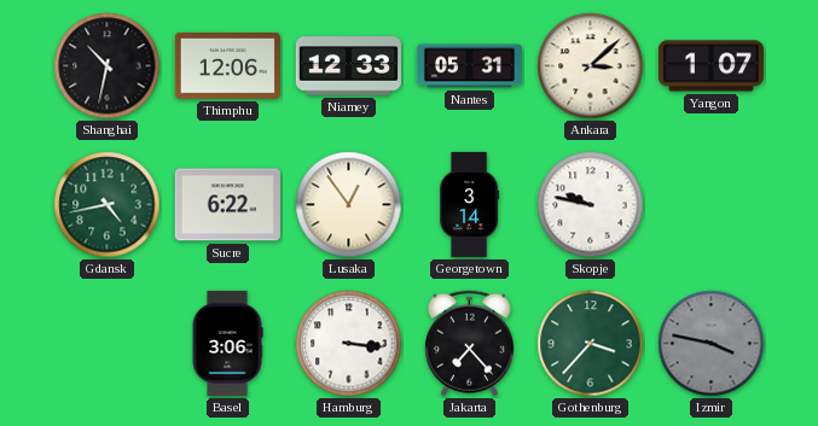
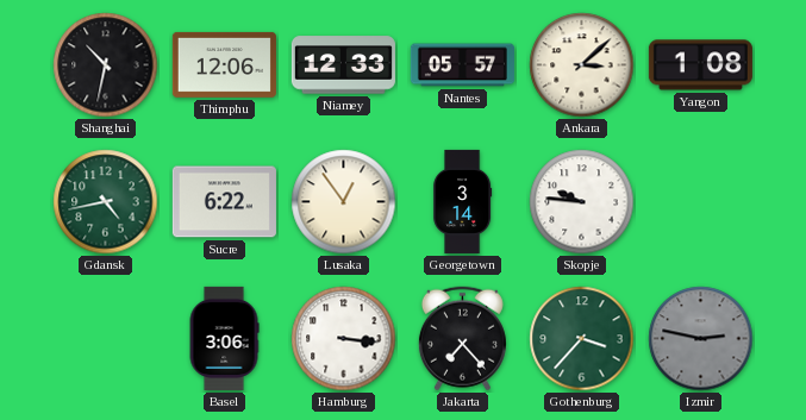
Nantes: 05:31 -> 05:57
Yangon: 1:07 -> 1:08
Skopje: 9:47 -> 9:46
Izmir: 3:47 -> 2:47
